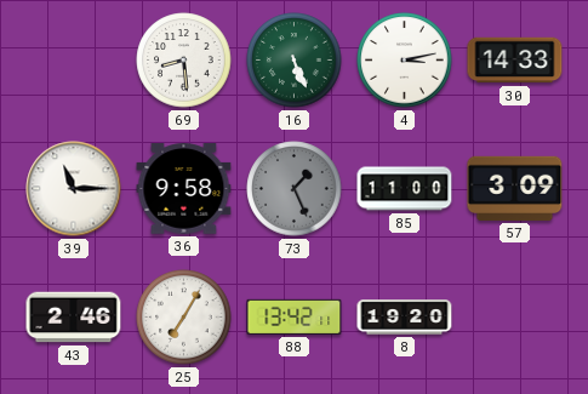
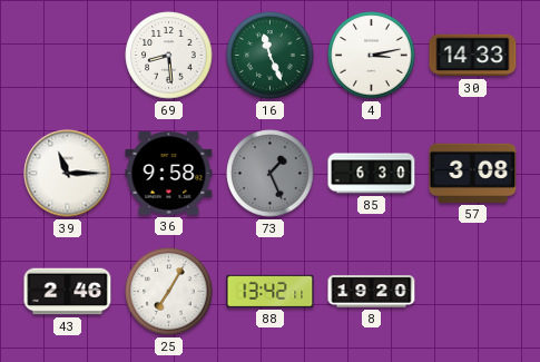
16: 5:26 -> 11:26
85: 11:00 -> 6:30
57: 3:09 -> 3:08
